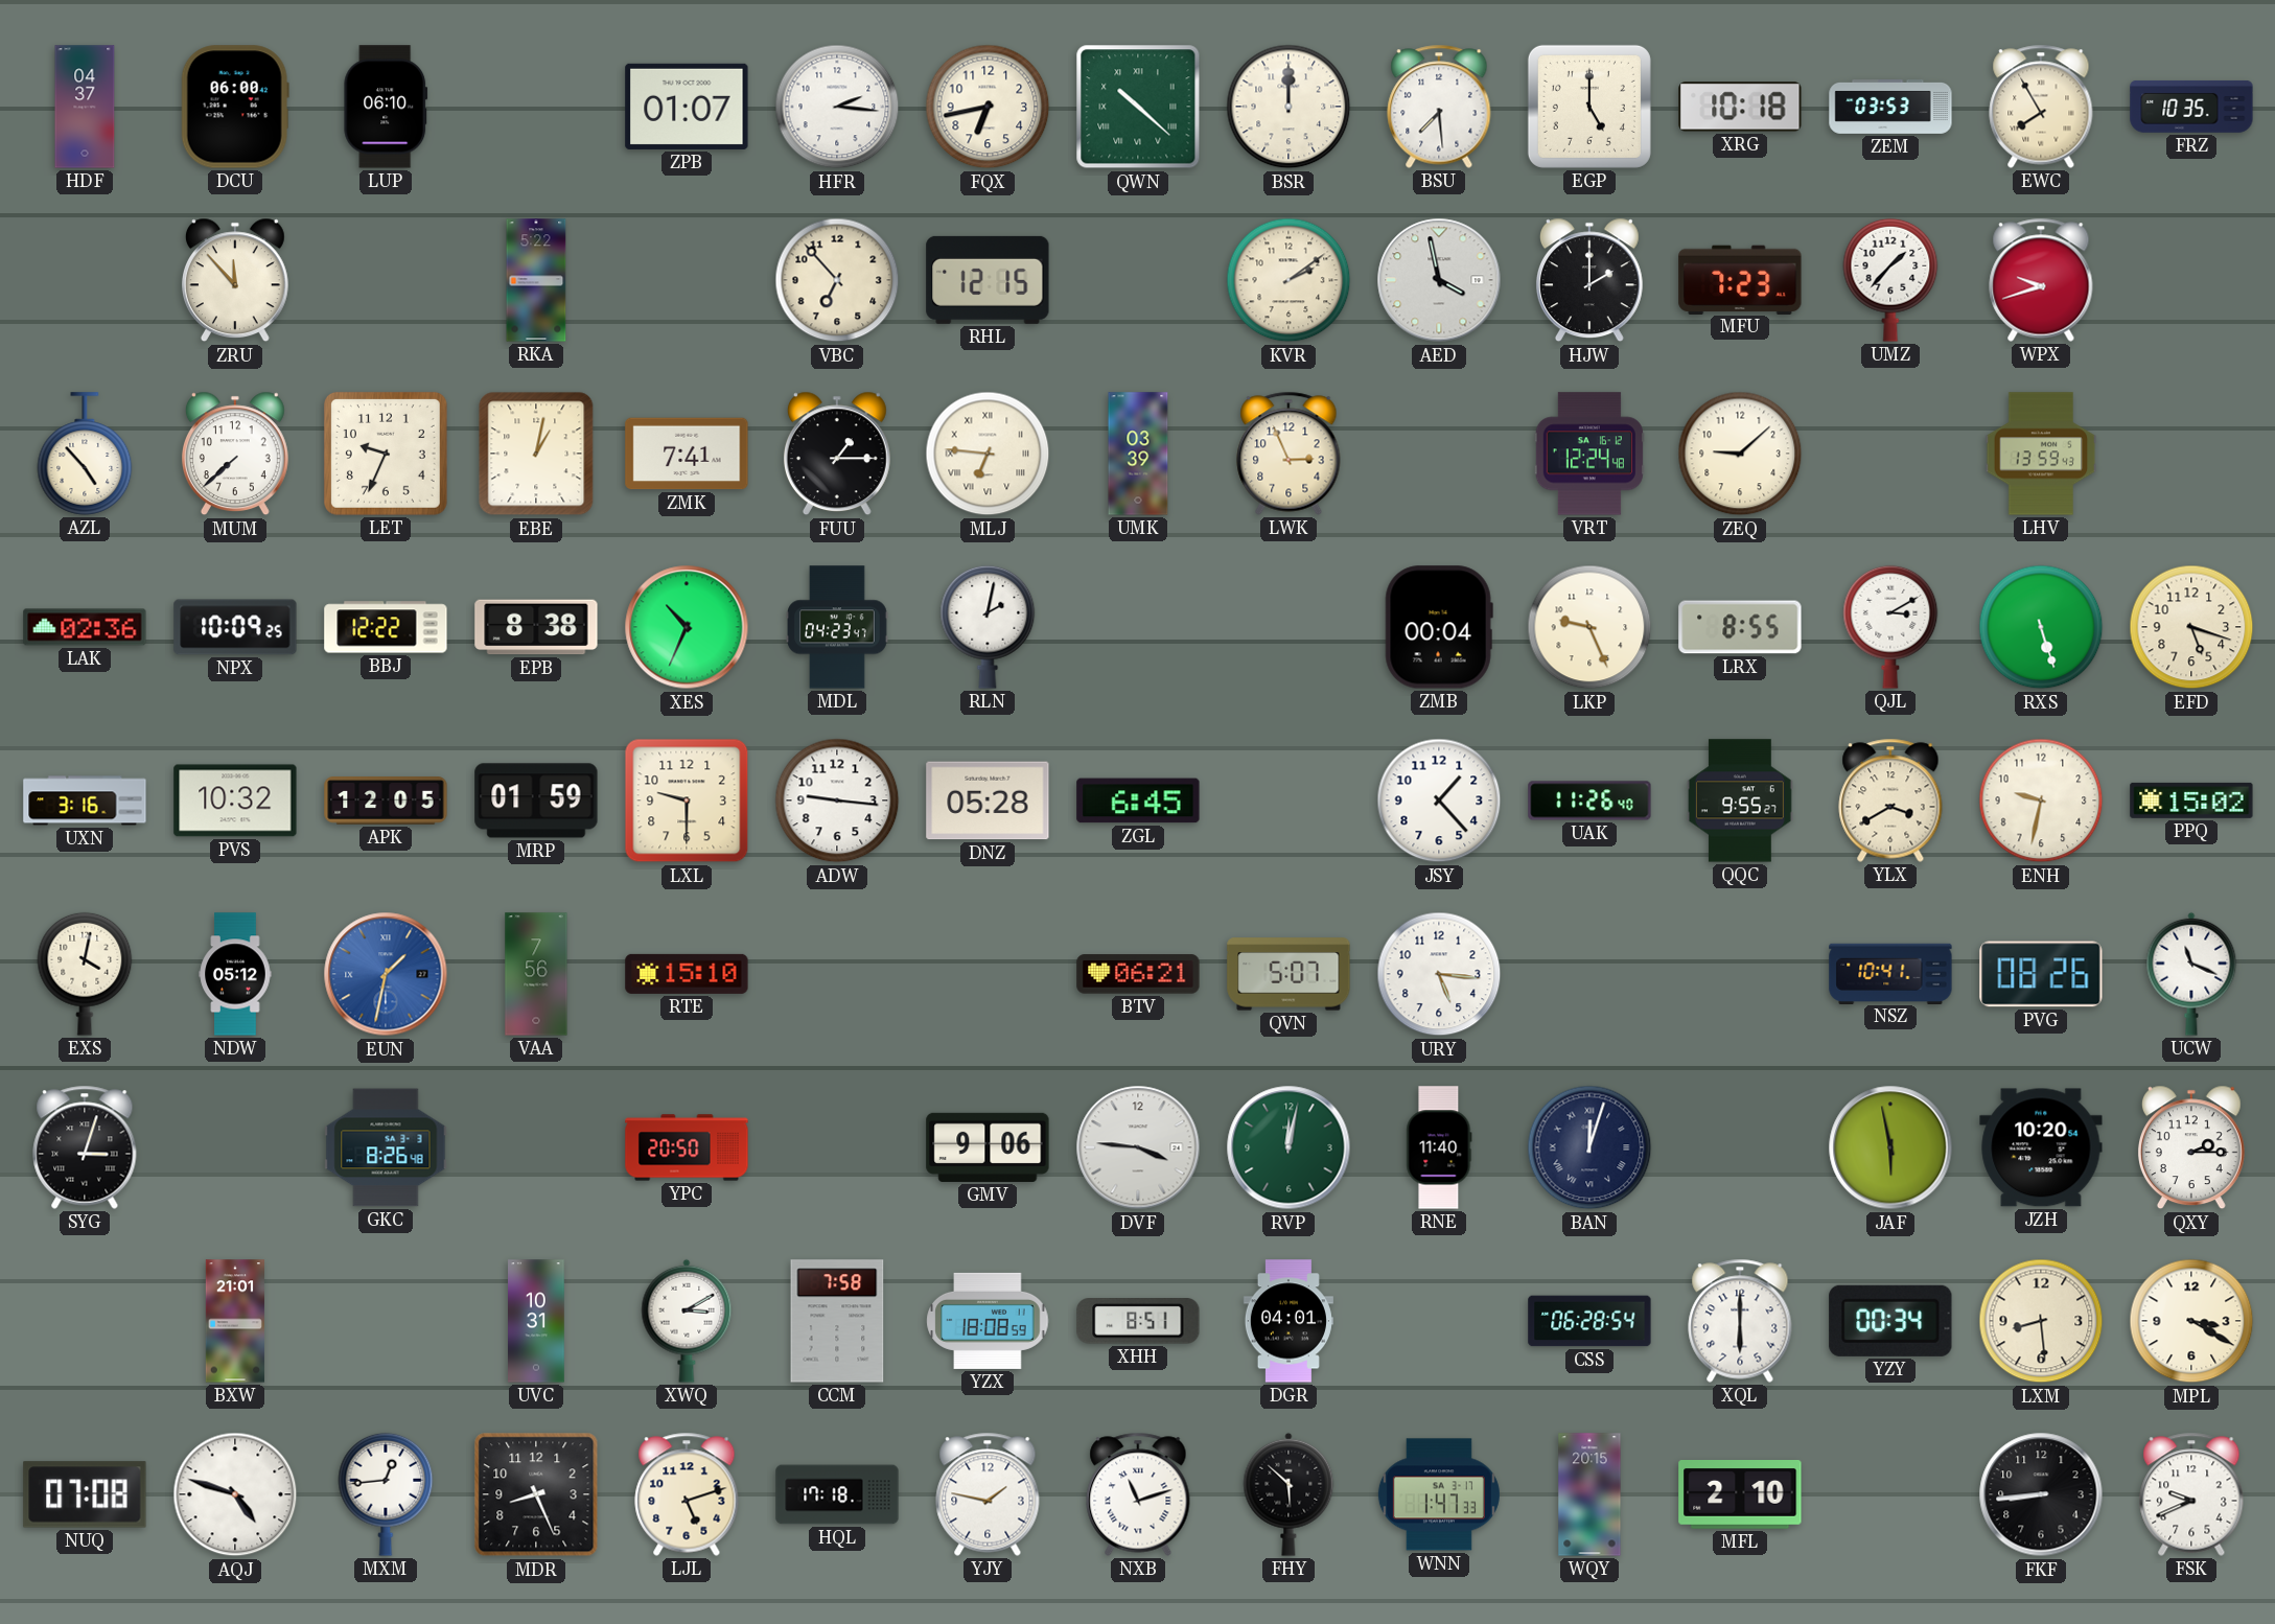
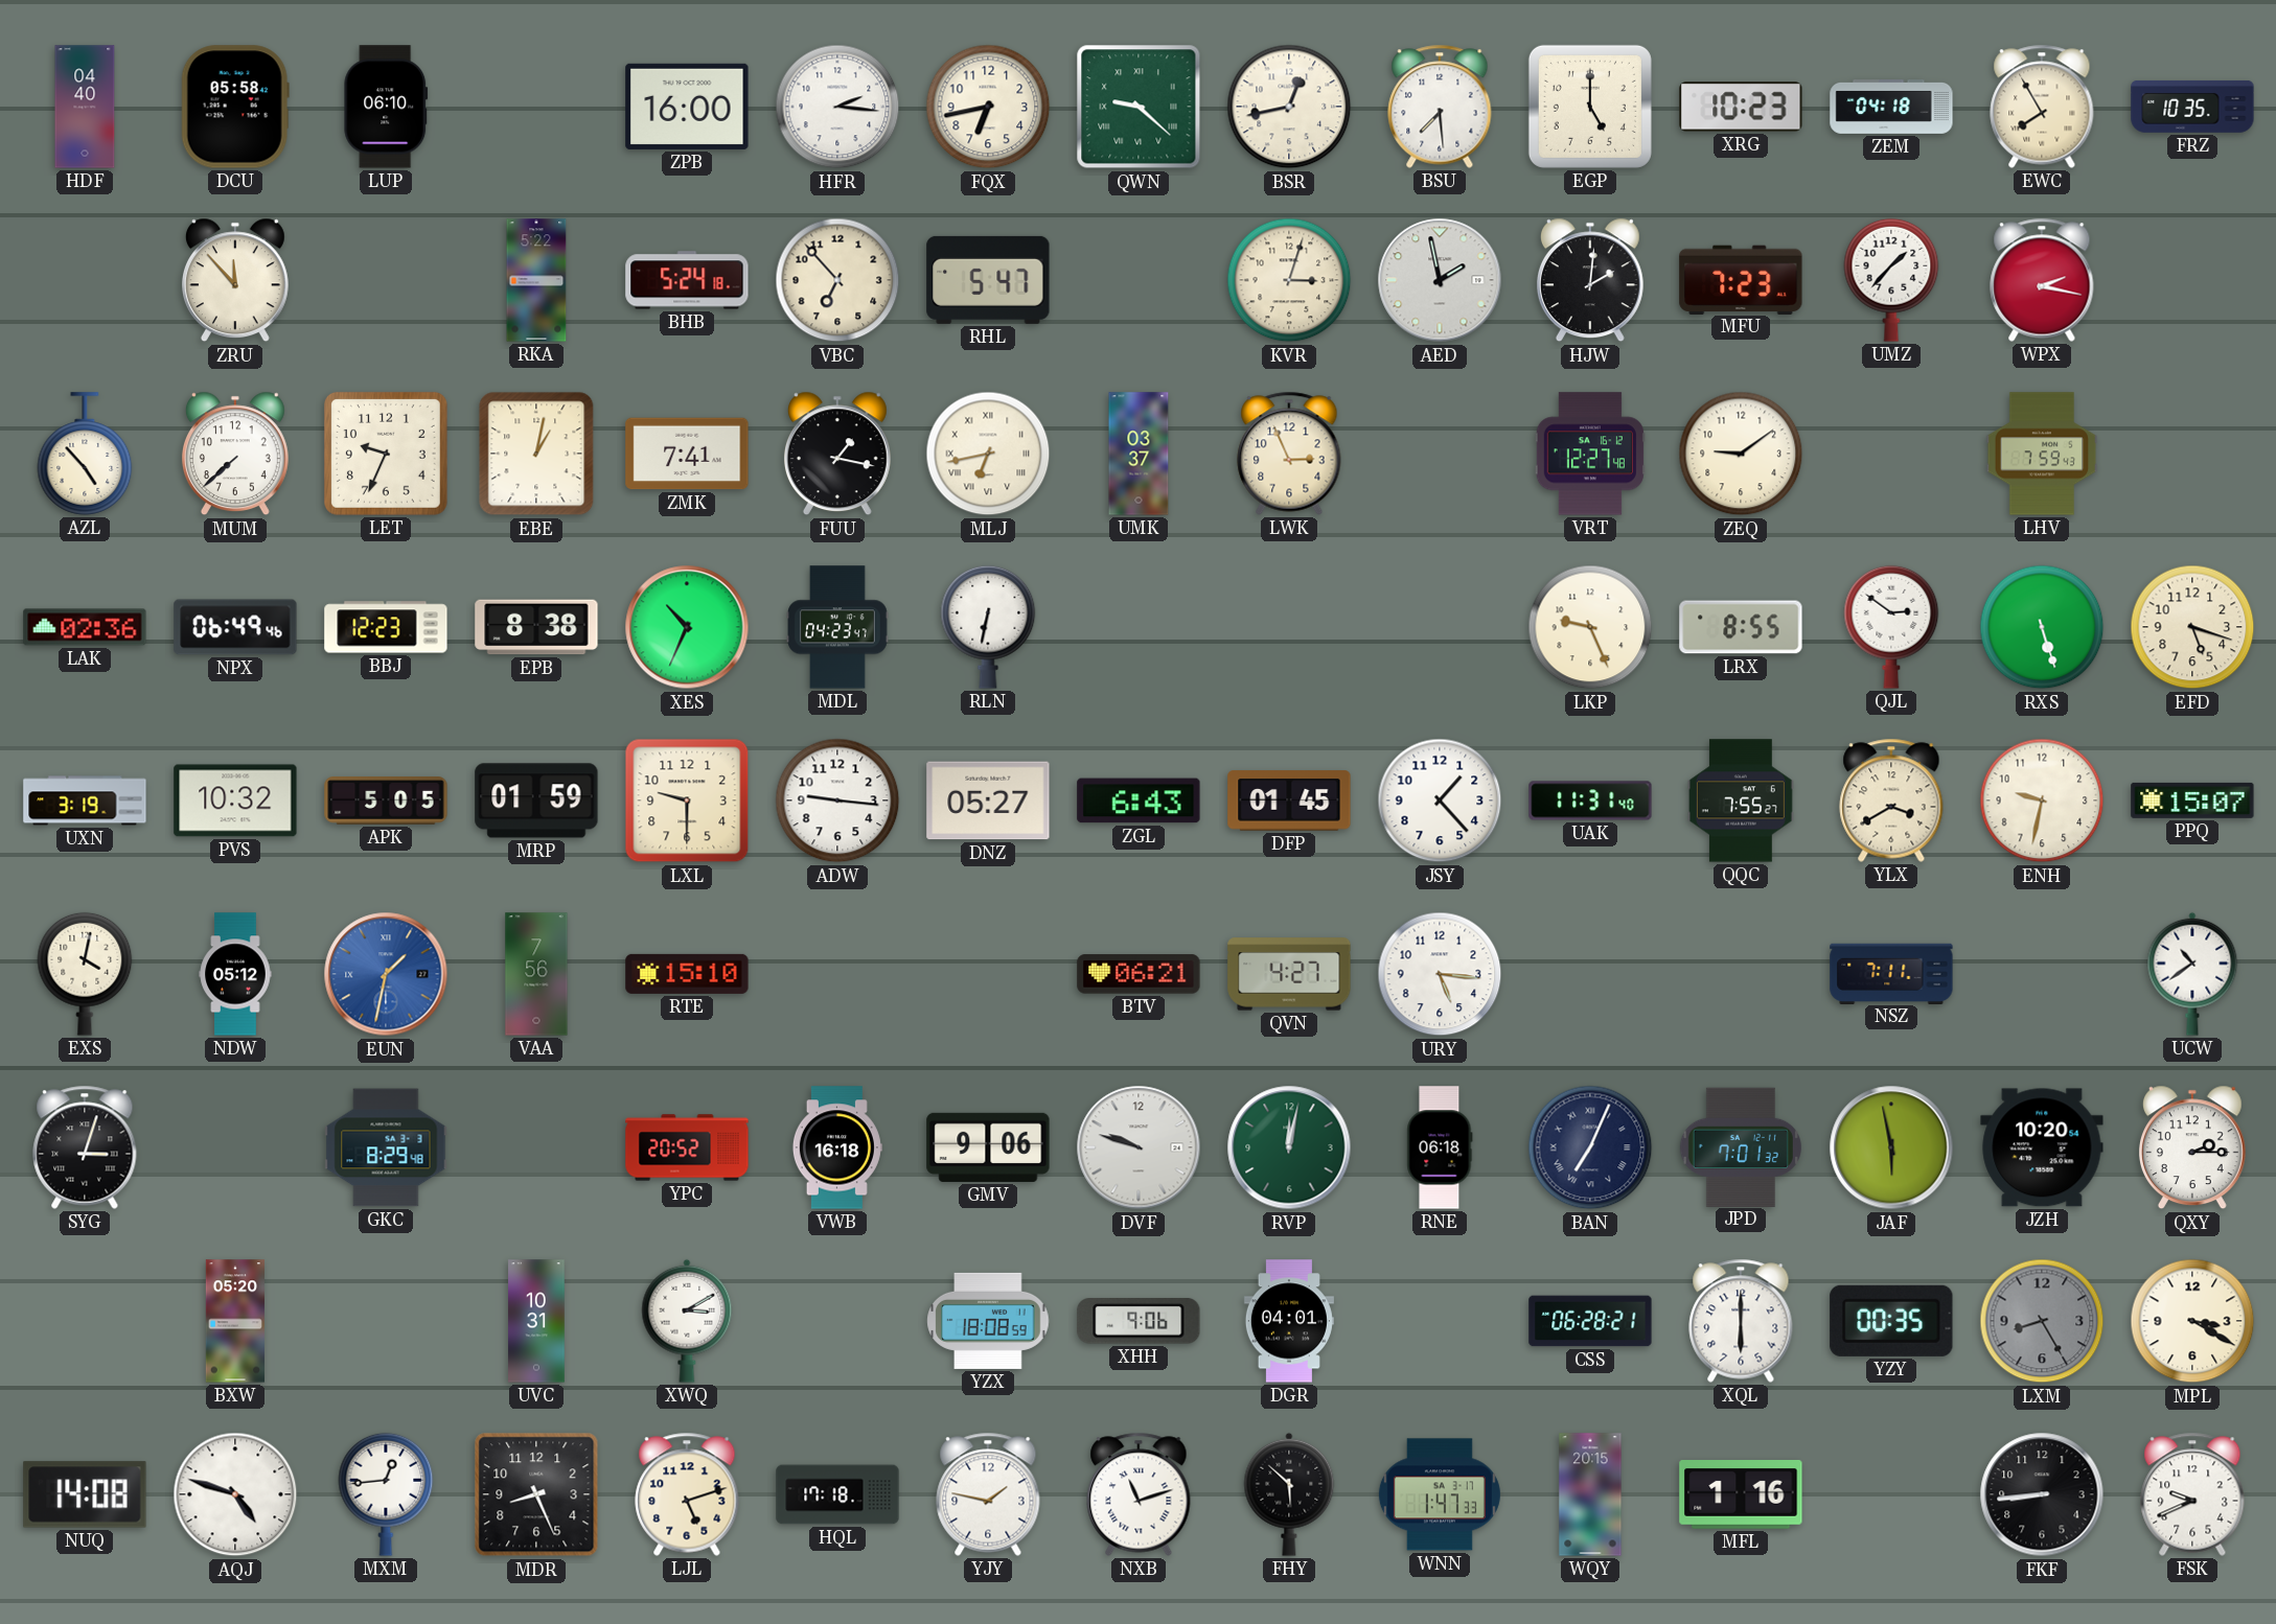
HDF: 04:37 -> 04:40
DCU: 06:00 -> 05:58
ZPB: 01:07 -> 16:00
QWN: 10:22 -> 9:22
BSR: 12:00 -> 12:43
XRG: 10:18 -> 10:23
ZEM: 03:53 -> 04:18
BHB: none -> 5:24
RHL: 12:15 -> 5:47
KVR: 2:09 -> 3:03
AED: 3:58 -> 1:58
HJW: 2:00 -> 2:01
WPX: 9:42 -> 2:17
FUU: 1:15 -> 1:17
MLJ: 6:46 -> 6:43
UMK: 03:39 -> 03:37
VRT: 12:24 -> 12:27
ZEQ: 9:08 -> 9:09
LHV: 13:59 -> 7:59
NPX: 10:09 -> 06:49
BBJ: 12:22 -> 12:23
RLN: 2:02 -> 6:32
ZMB: 00:04 -> none
QJL: 3:10 -> 2:51
UXN: 3:16 -> 3:19
APK: 12:05 -> 5:05
DNZ: 05:28 -> 05:27
ZGL: 6:45 -> 6:43
DFP: none -> 01:45
UAK: 11:26 -> 11:31
QQC: 9:55 -> 7:55
PPQ: 15:02 -> 15:07
QVN: 5:07 -> 4:27
NSZ: 10:41 -> 7:11
PVG: 08:26 -> none
UCW: 11:19 -> 10:39
GKC: 8:26 -> 8:29
YPC: 20:50 -> 20:52
VWB: none -> 16:18
DVF: 3:46 -> 9:48
RNE: 11:40 -> 06:18
BAN: 12:03 -> 7:04
JPD: none -> 7:01
BXW: 21:01 -> 05:20
CCM: 7:58 -> none
XHH: 8:51 -> 9:06
CSS: 06:28:54 -> 06:28:21
YZY: 00:34 -> 00:35
LXM: 8:29 -> 8:25
LXM dial: cream -> grey
NUQ: 07:08 -> 14:08
MFL: 2:10 -> 1:16
